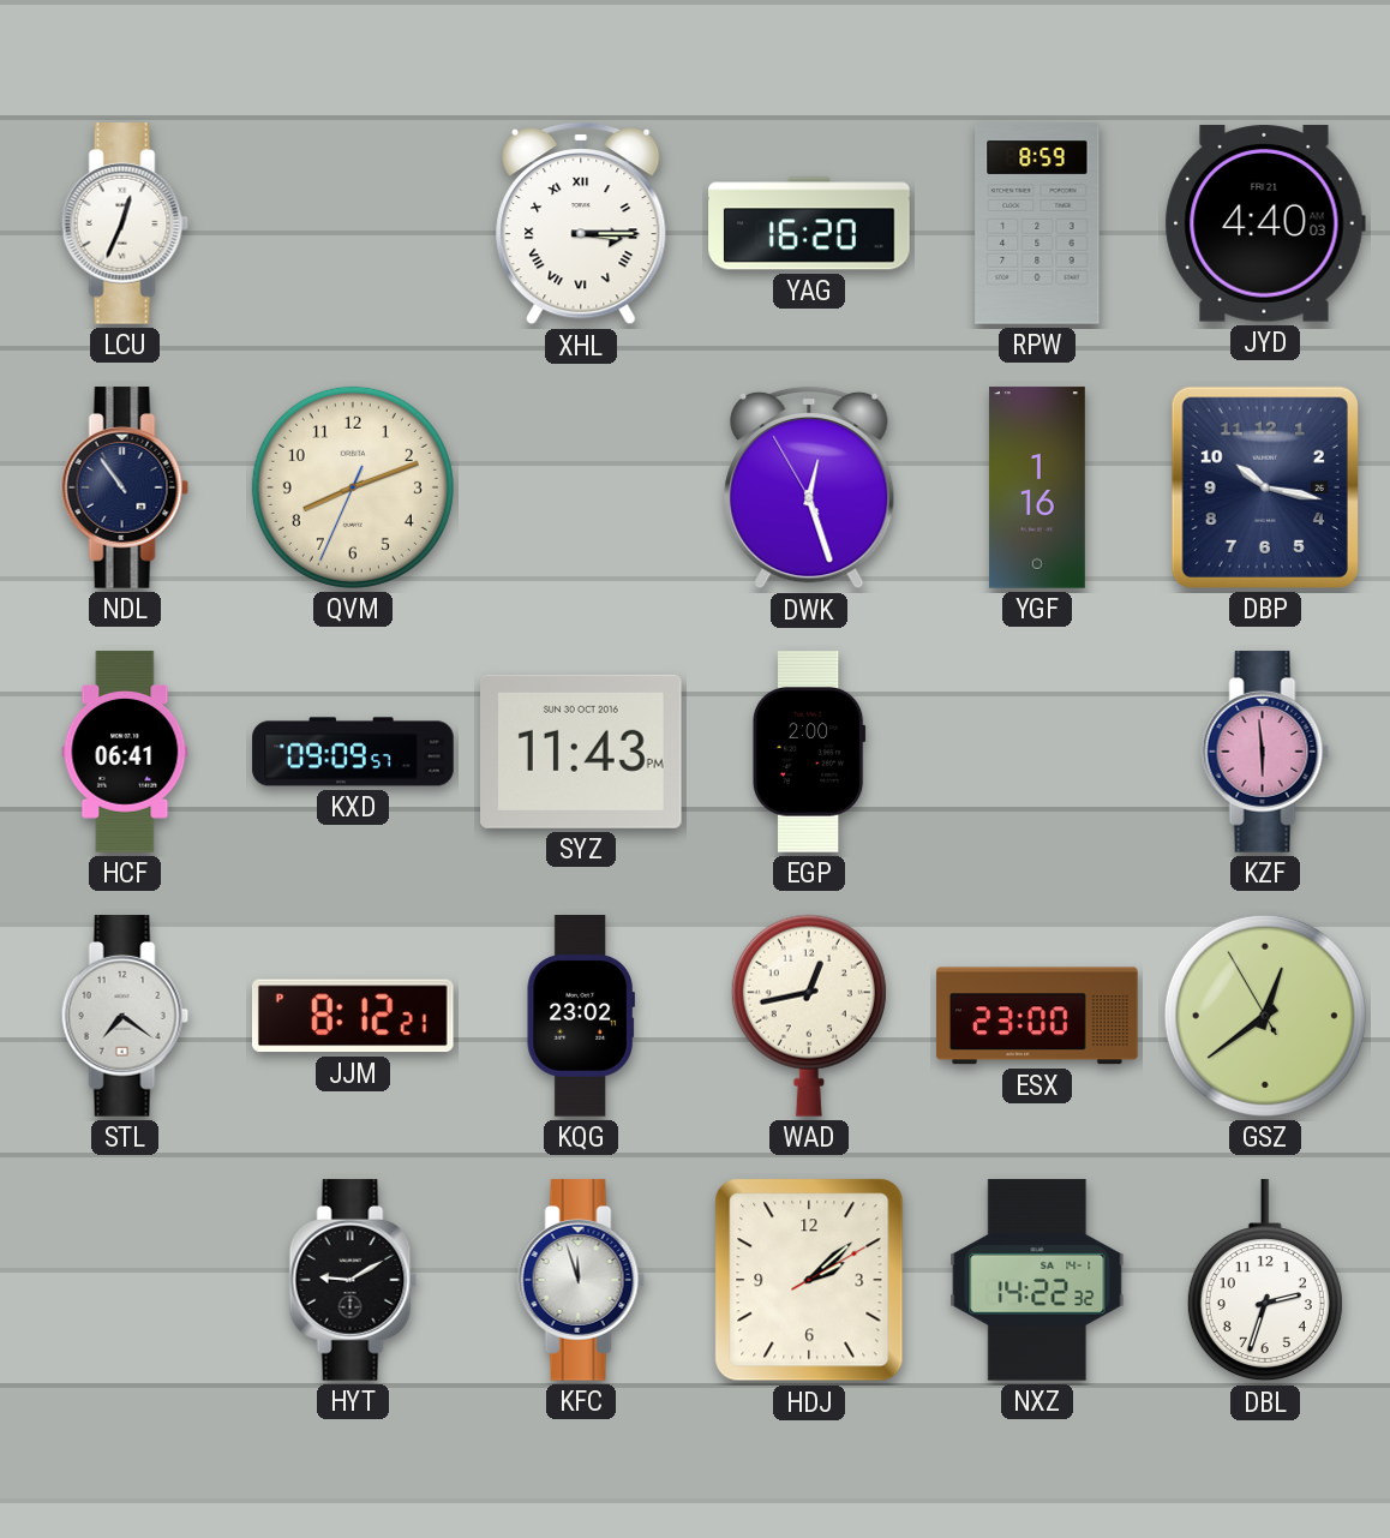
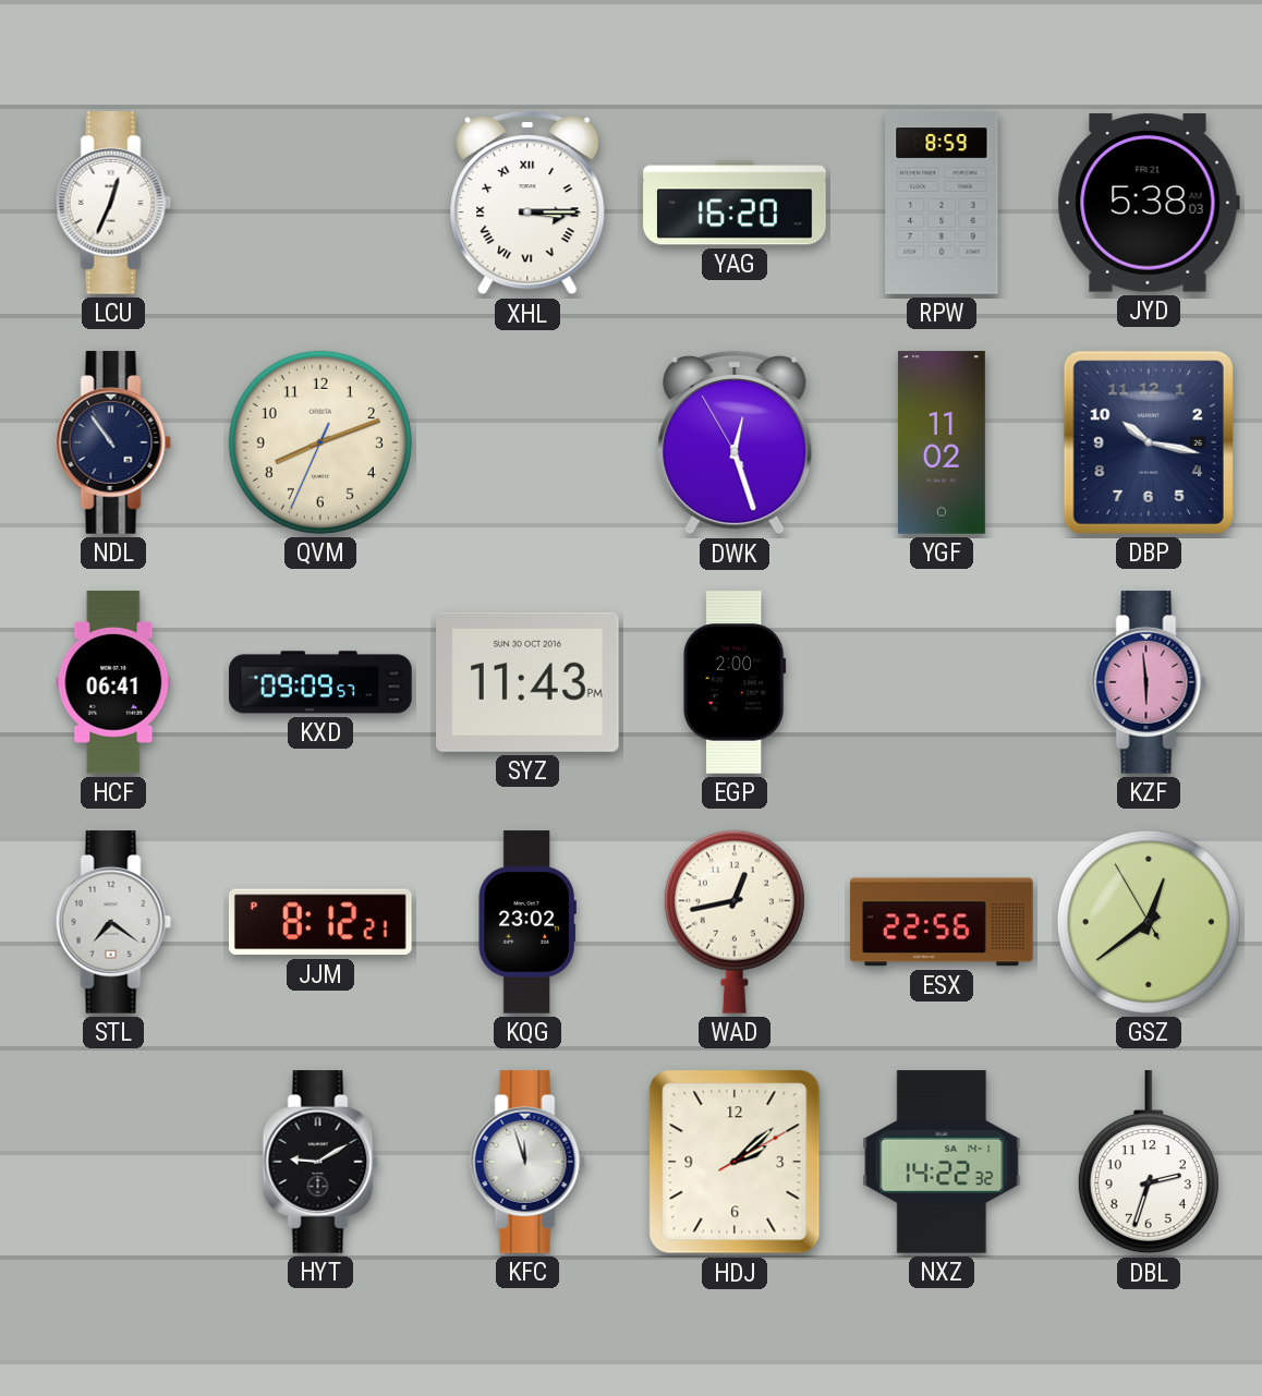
JYD: 4:40 -> 5:38
YGF: 1:16 -> 11:02
ESX: 23:00 -> 22:56
